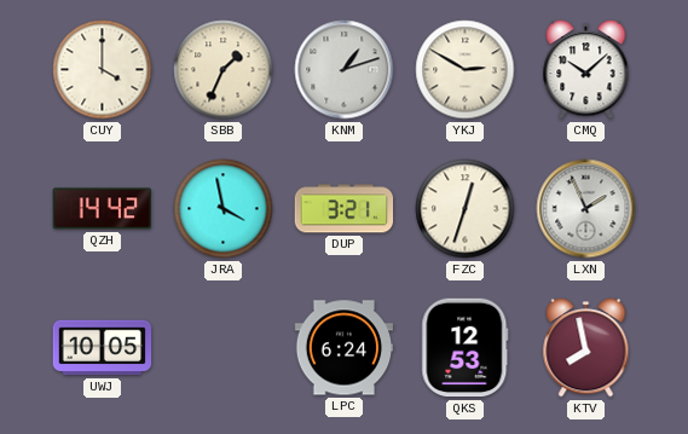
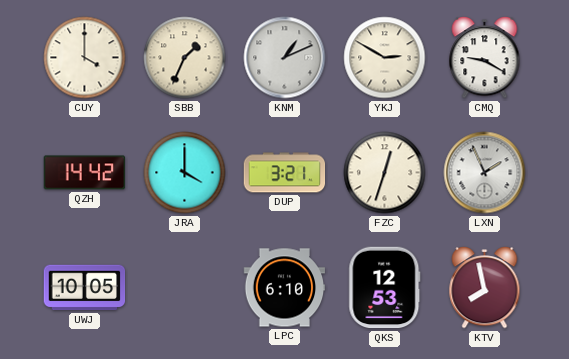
KNM: 1:12 -> 1:11
CMQ: 10:08 -> 9:20
JRA: 3:58 -> 4:00
LPC: 6:24 -> 6:10
